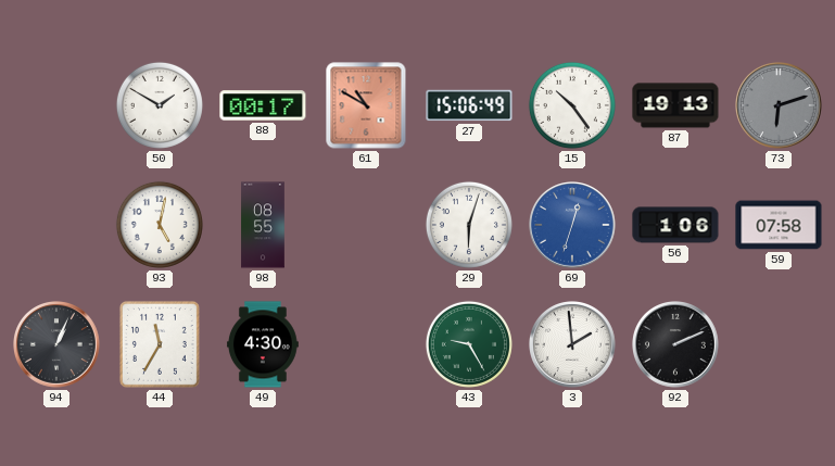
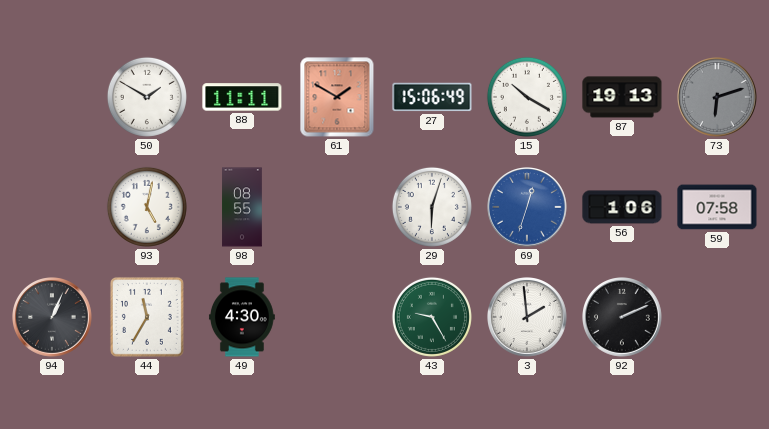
88: 00:17 -> 11:11
61: 10:50 -> 1:50
15: 10:24 -> 10:20
